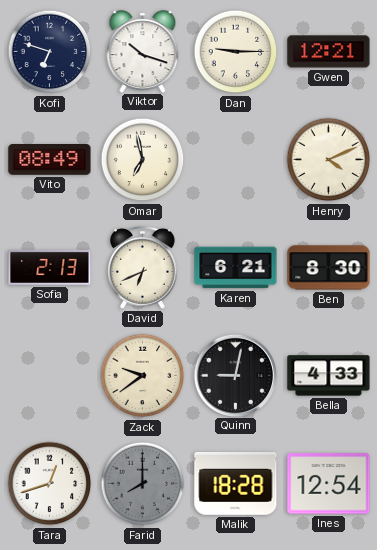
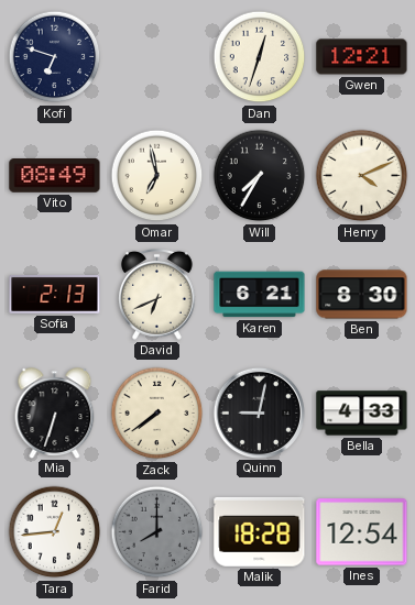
Viktor: 10:18 -> none
Dan: 9:15 -> 12:33
Will: none -> 7:35
Mia: none -> 6:33
Zack: 9:39 -> 7:39
Tara: 12:42 -> 12:44
